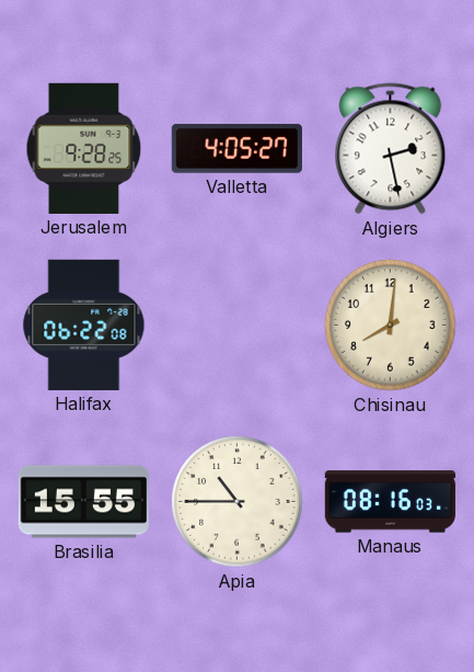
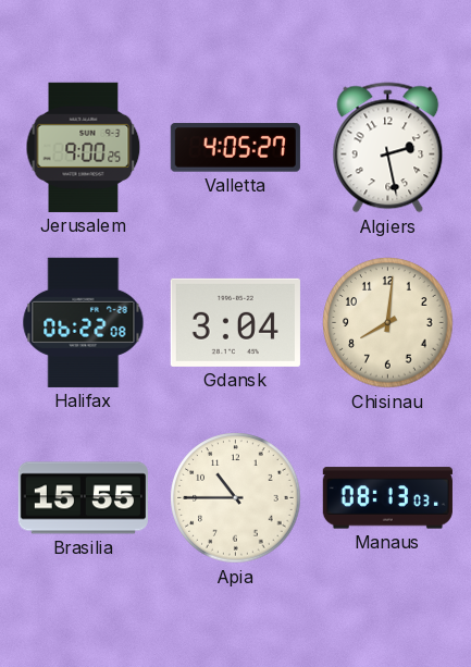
Jerusalem: 9:28 -> 9:00
Gdansk: none -> 3:04
Manaus: 08:16 -> 08:13
